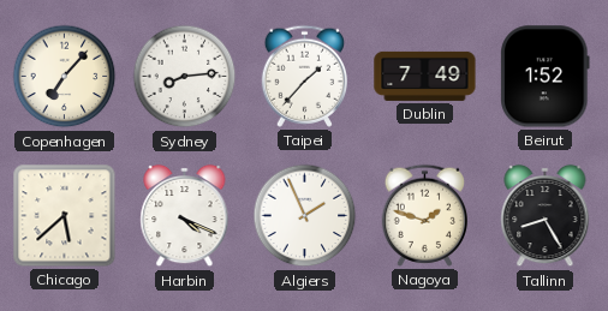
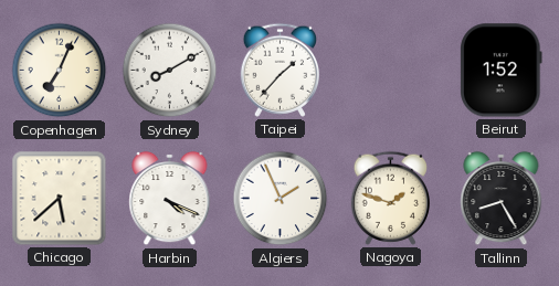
Copenhagen: 7:07 -> 7:04
Sydney: 8:14 -> 8:10
Dublin: 7:49 -> none
